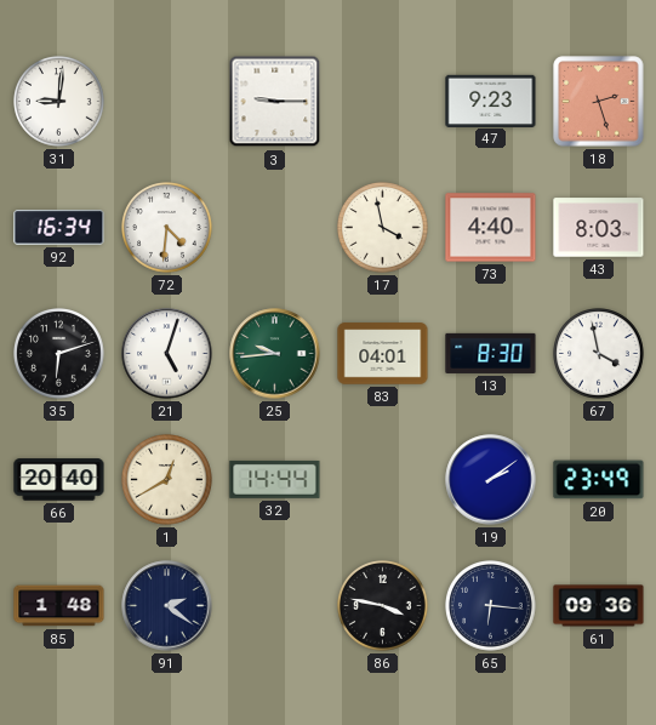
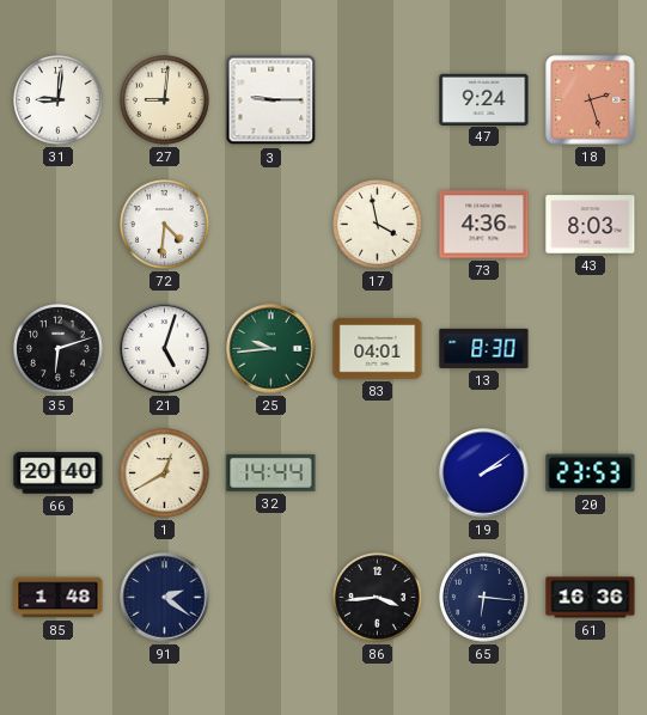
27: none -> 9:01
47: 9:23 -> 9:24
92: 16:34 -> none
73: 4:40 -> 4:36
67: 3:58 -> none
20: 23:49 -> 23:53
86: 3:47 -> 3:44
61: 09:36 -> 16:36
